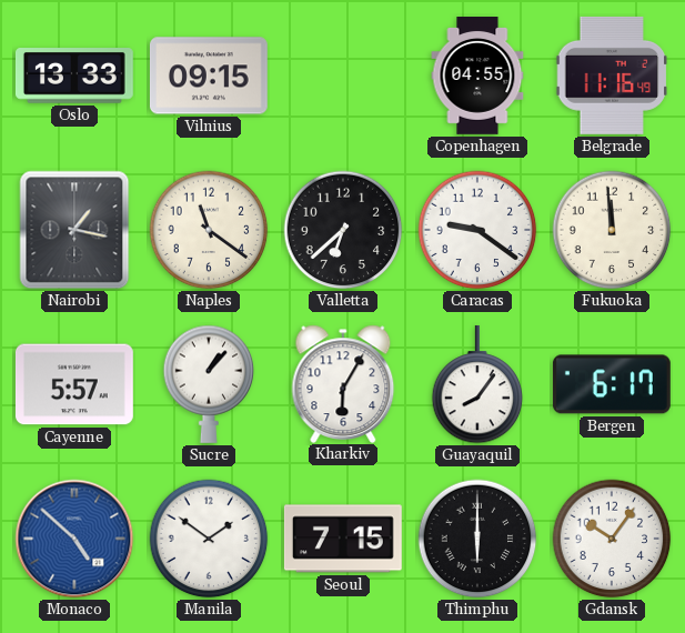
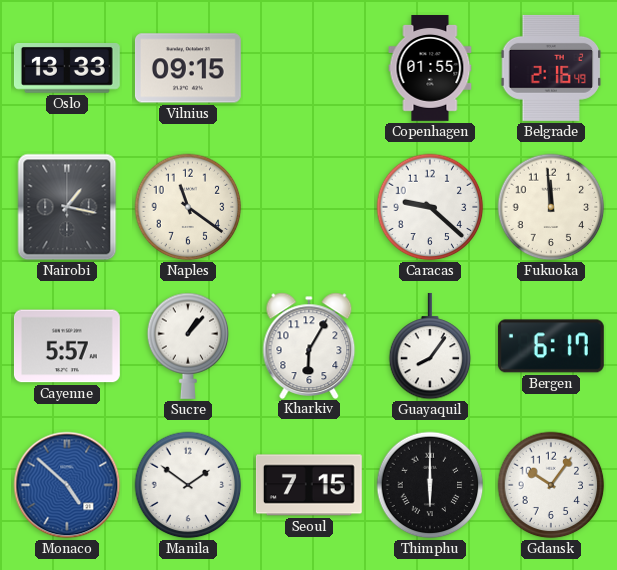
Copenhagen: 04:55 -> 01:55
Belgrade: 11:16 -> 2:16
Valletta: 6:38 -> none
Caracas: 9:21 -> 9:22
